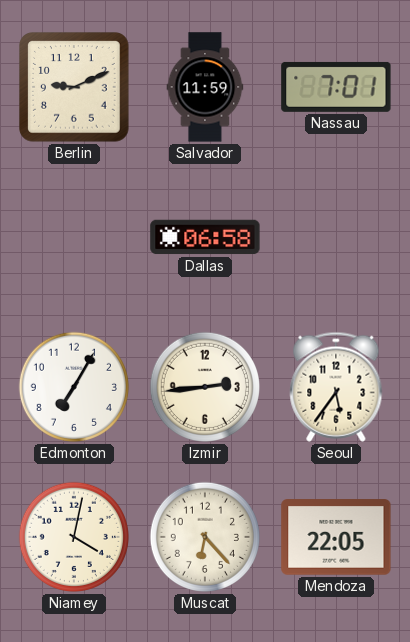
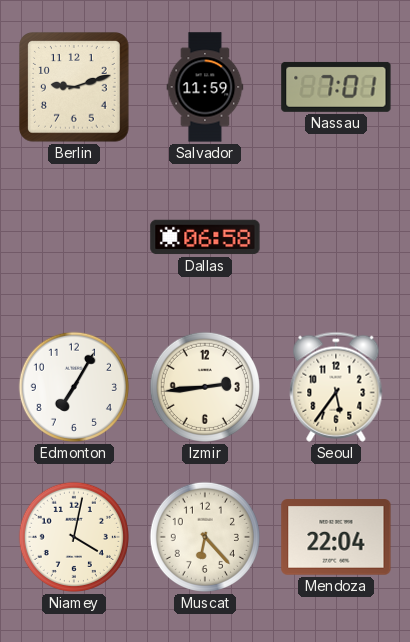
Berlin: 9:11 -> 9:12
Mendoza: 22:05 -> 22:04
